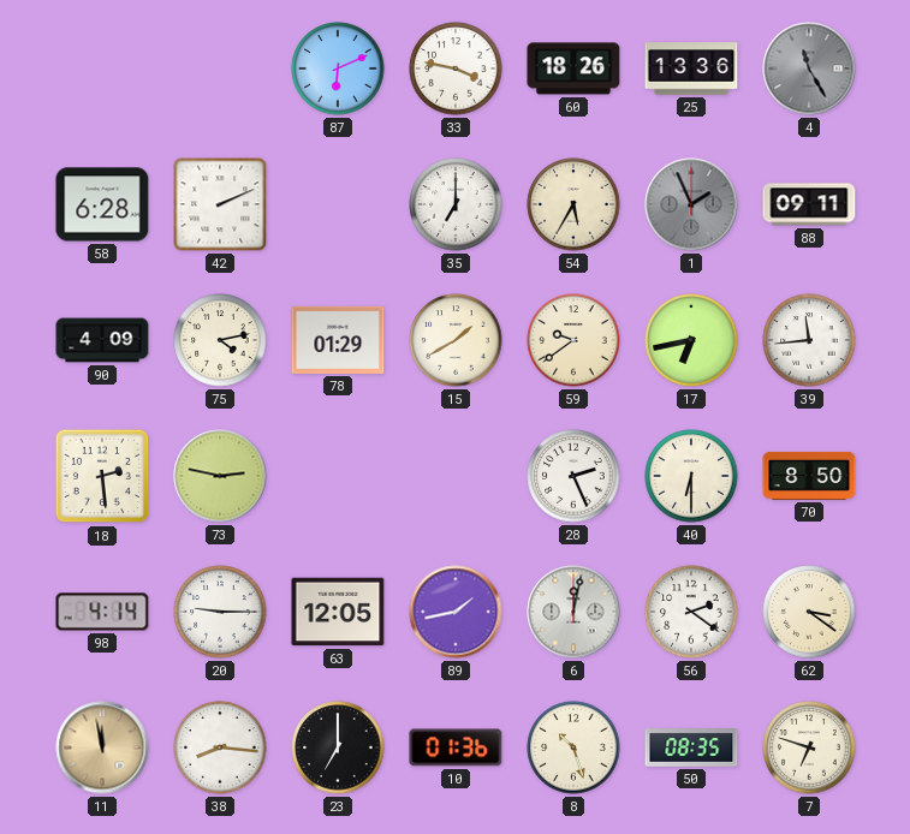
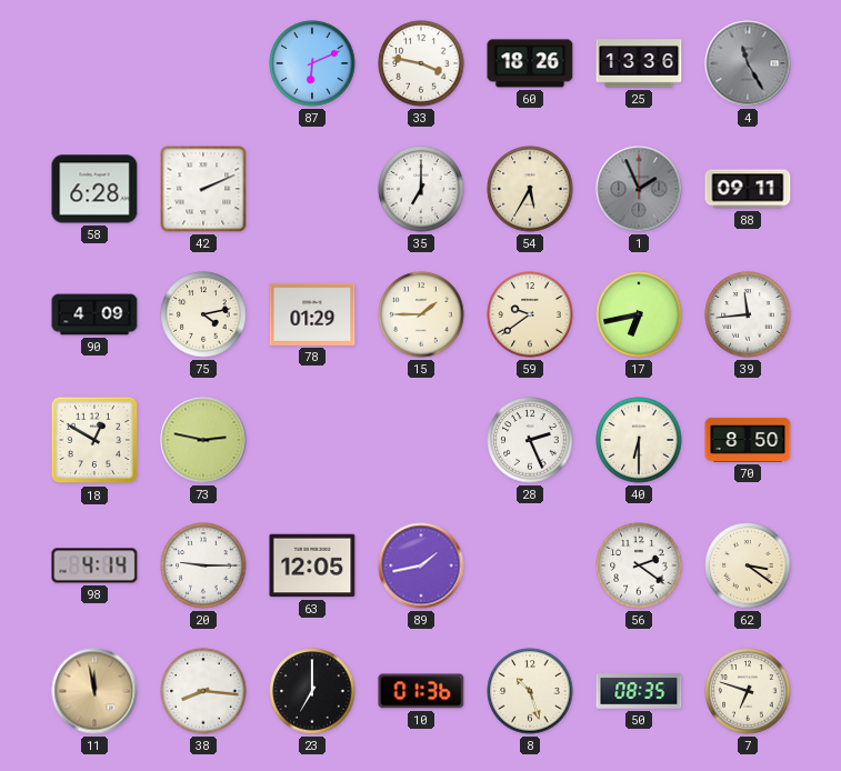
15: 1:40 -> 1:45
18: 2:29 -> 12:50
6: 12:02 -> none
